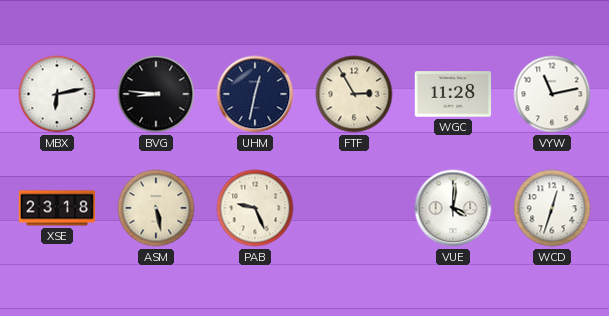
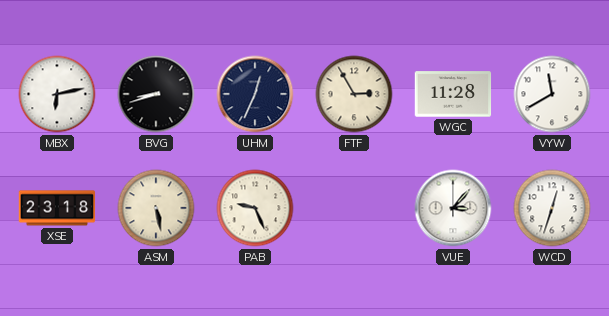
BVG: 8:46 -> 8:42
UHM: 12:32 -> 12:34
VYW: 11:13 -> 11:40
VUE: 4:01 -> 3:07
